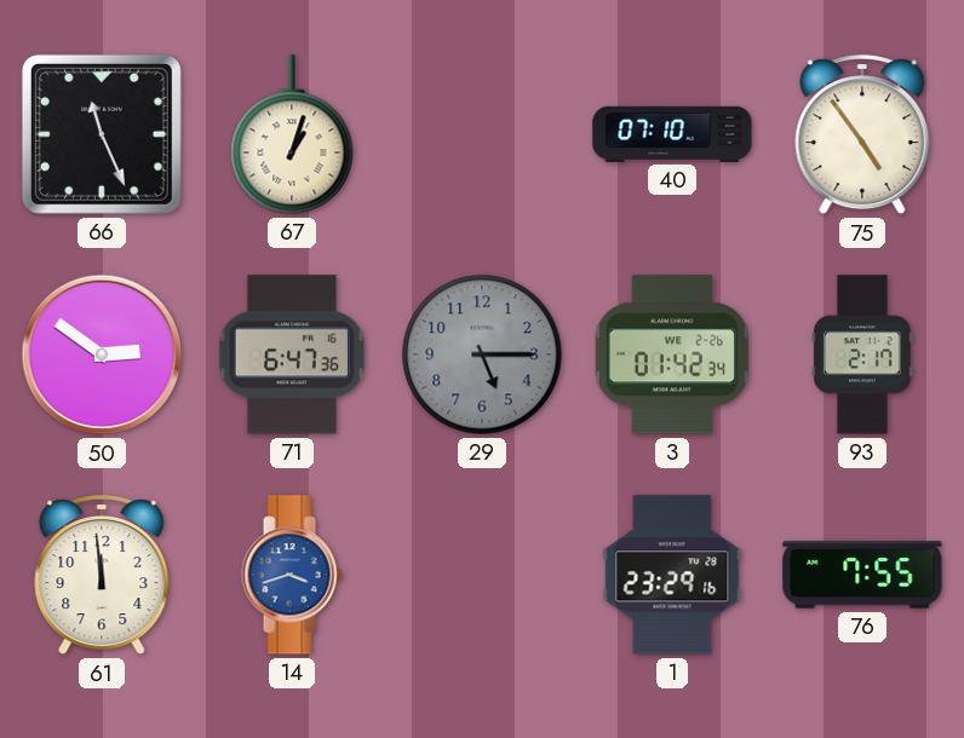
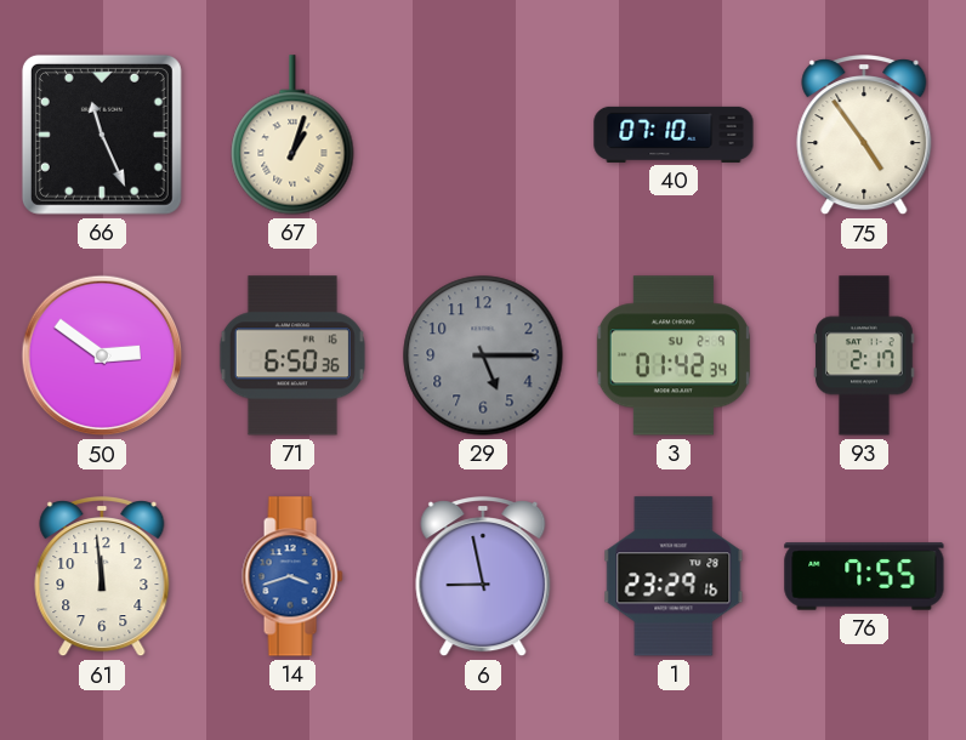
71: 6:47 -> 6:50
3 date: WE 2-26 -> SU 2-9
6: none -> 8:58
